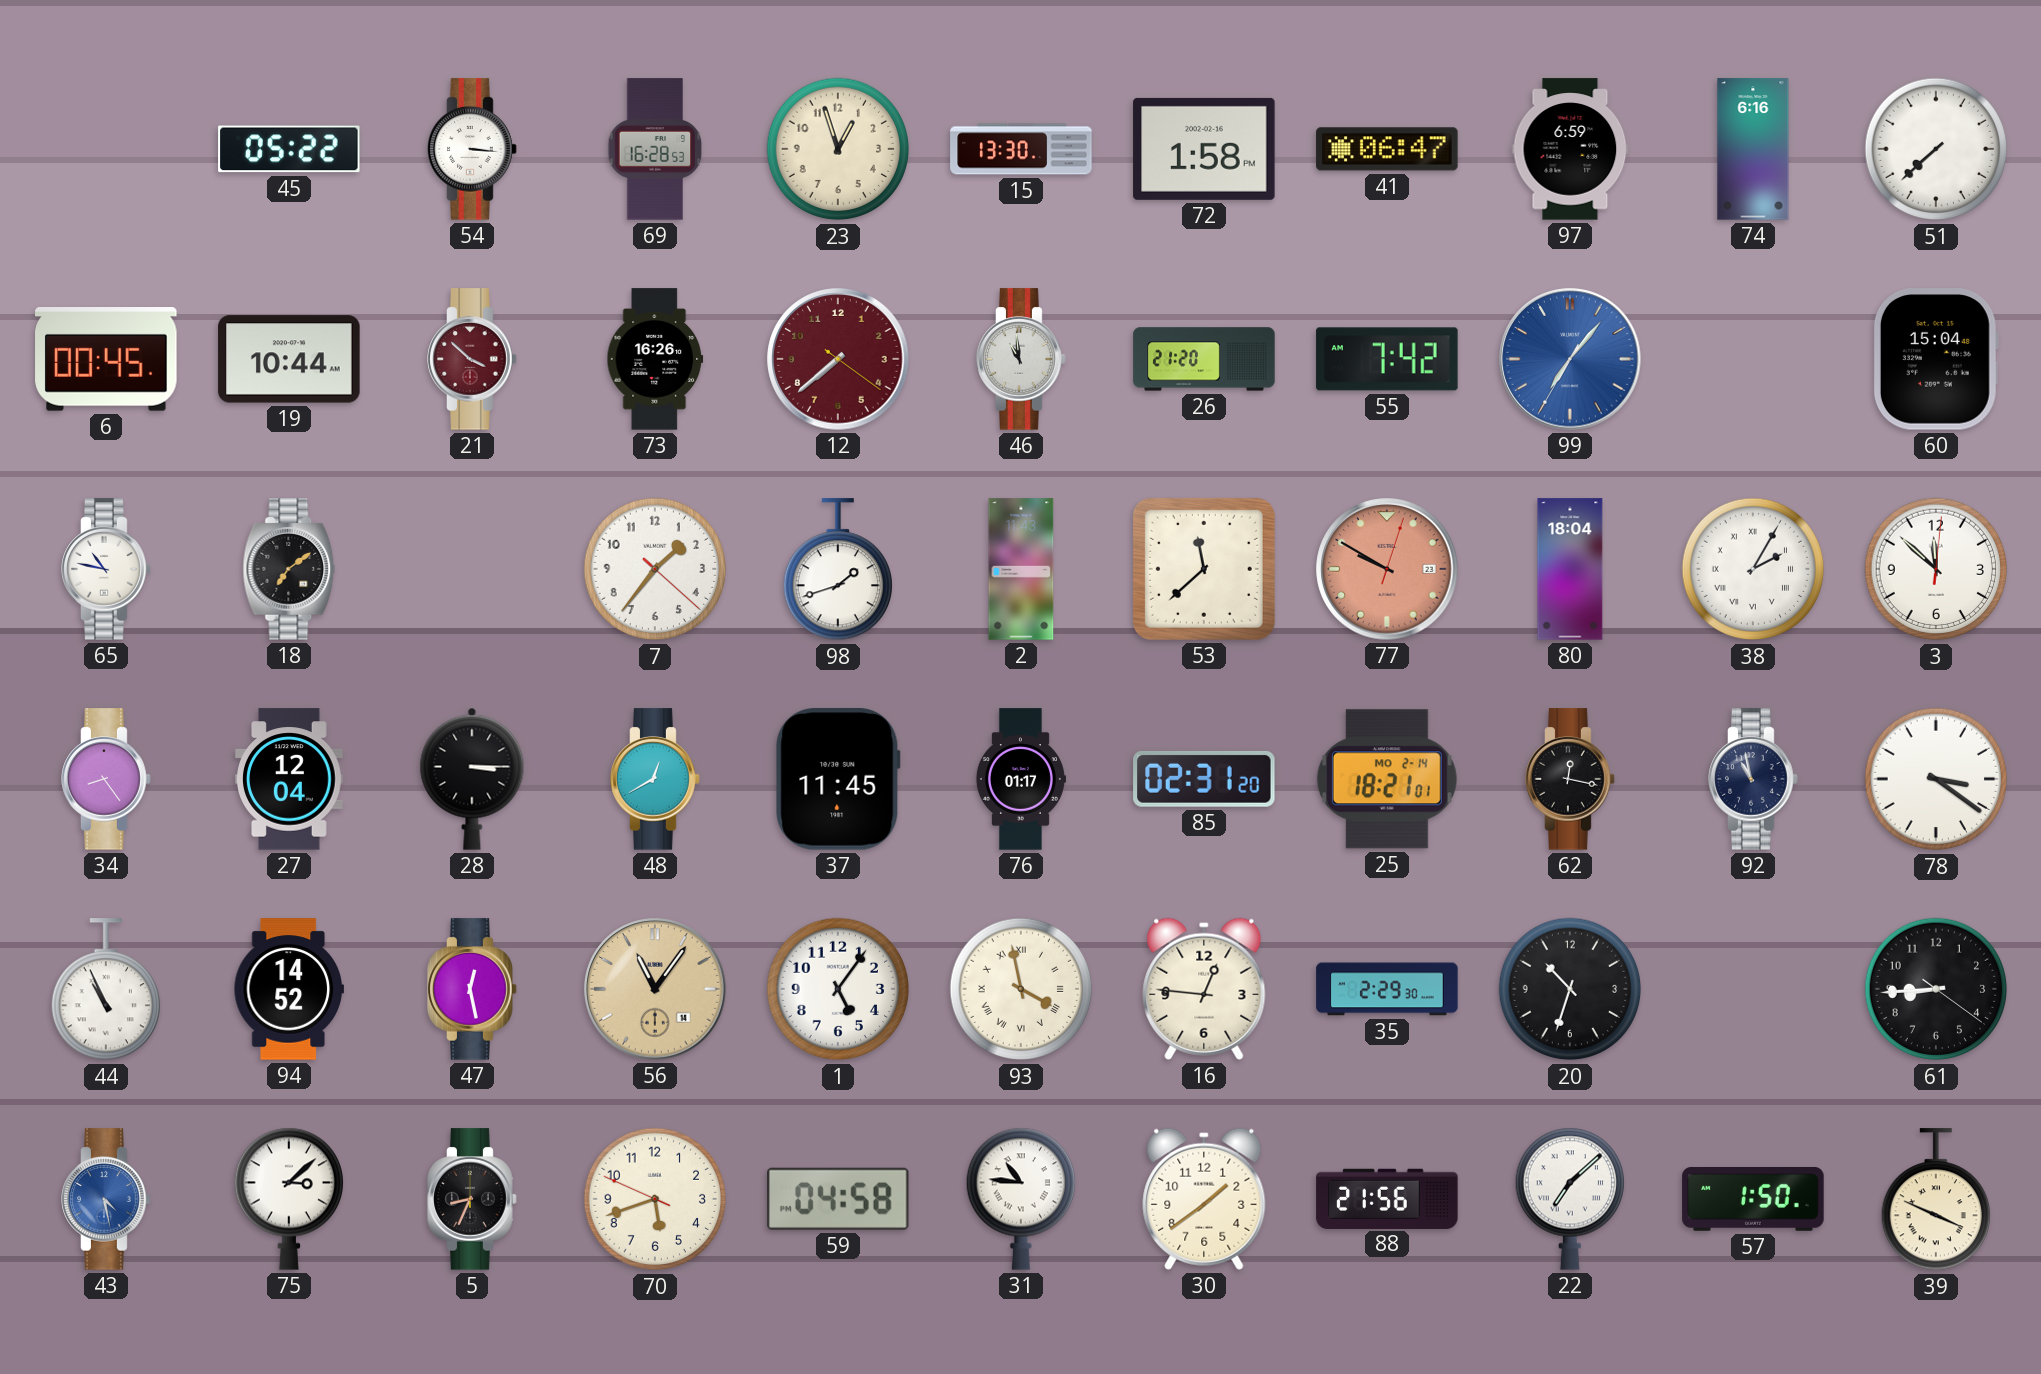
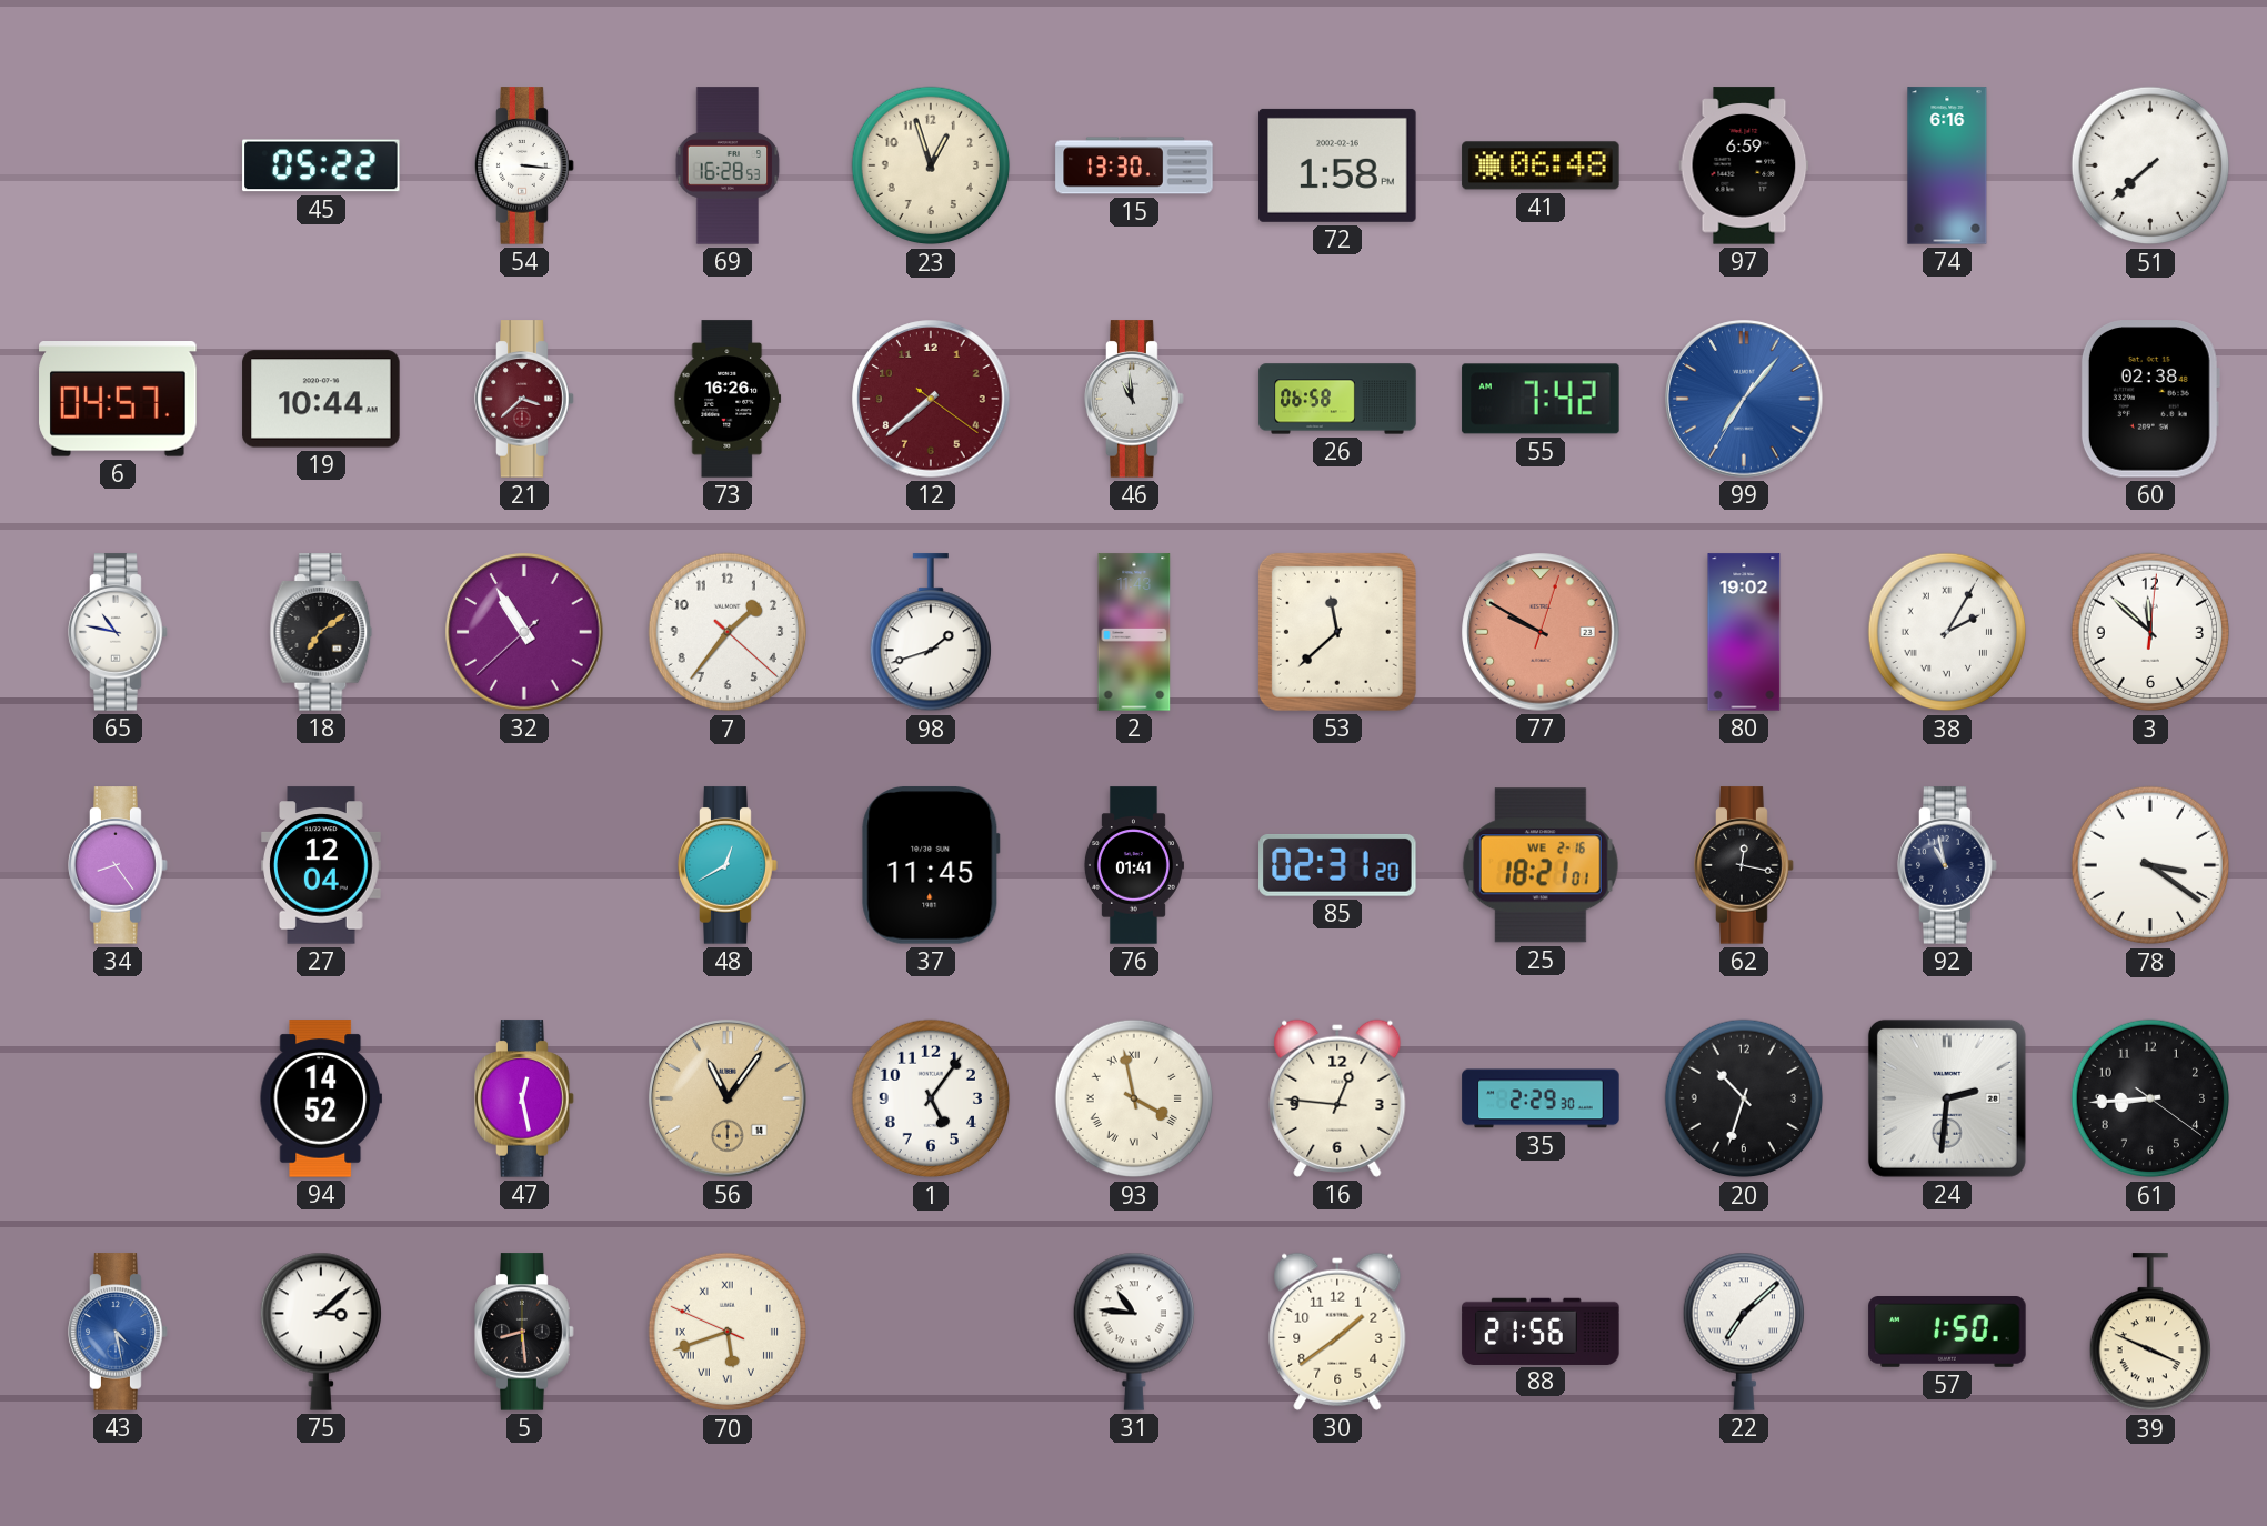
41: 06:47 -> 06:48
6: 00:45 -> 04:57
21: 3:52 -> 3:38
26: 21:20 -> 06:58
60: 15:04 -> 02:38
32: none -> 10:54
80: 18:04 -> 19:02
28: 3:15 -> none
76: 01:17 -> 01:41
25 date: MO 2-14 -> WE 2-16
44: 10:56 -> none
24: none -> 2:31
5: 8:34 -> 8:29
70 numerals: Arabic -> Roman
59: 04:58 -> none
